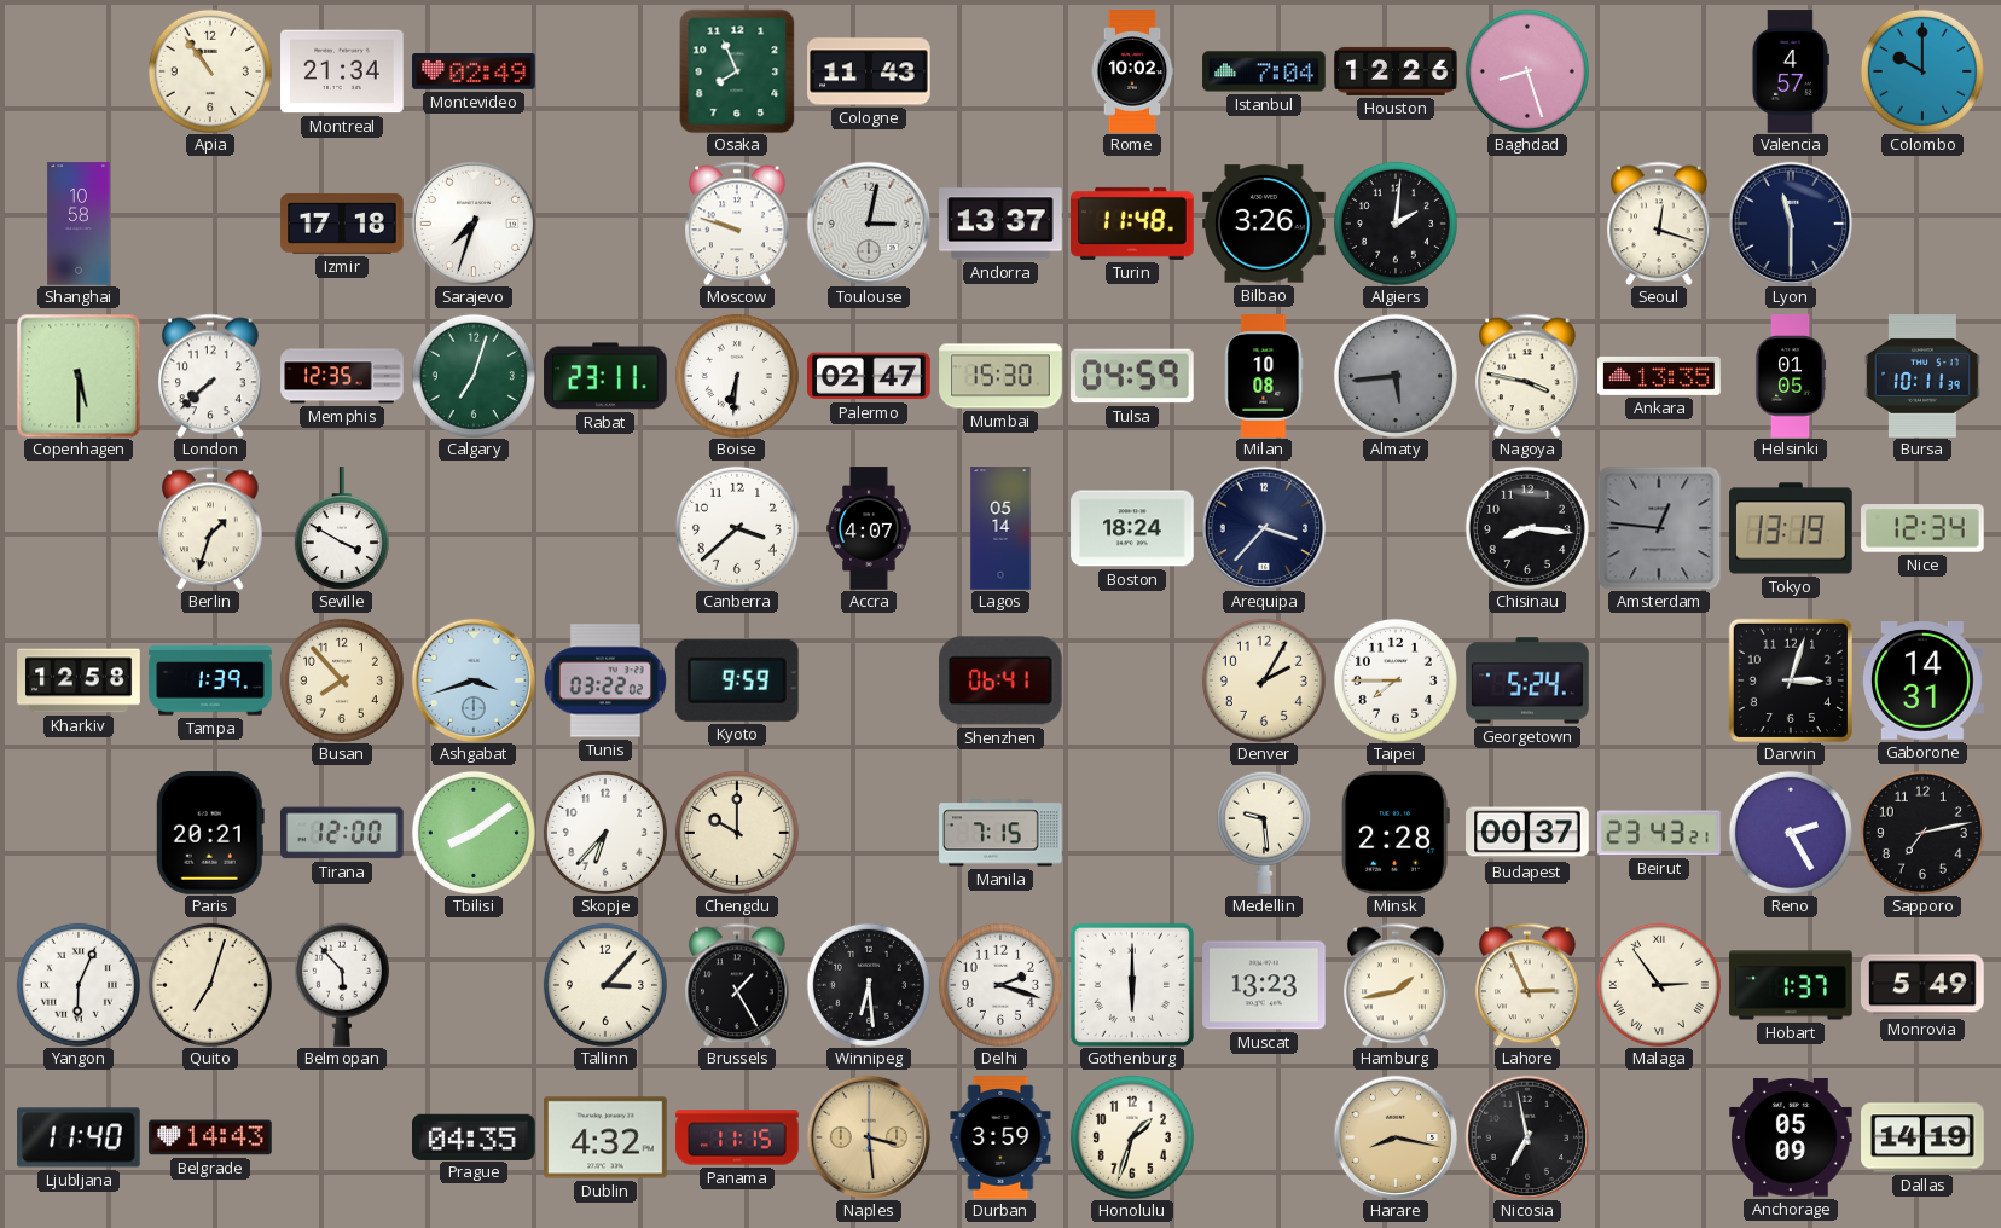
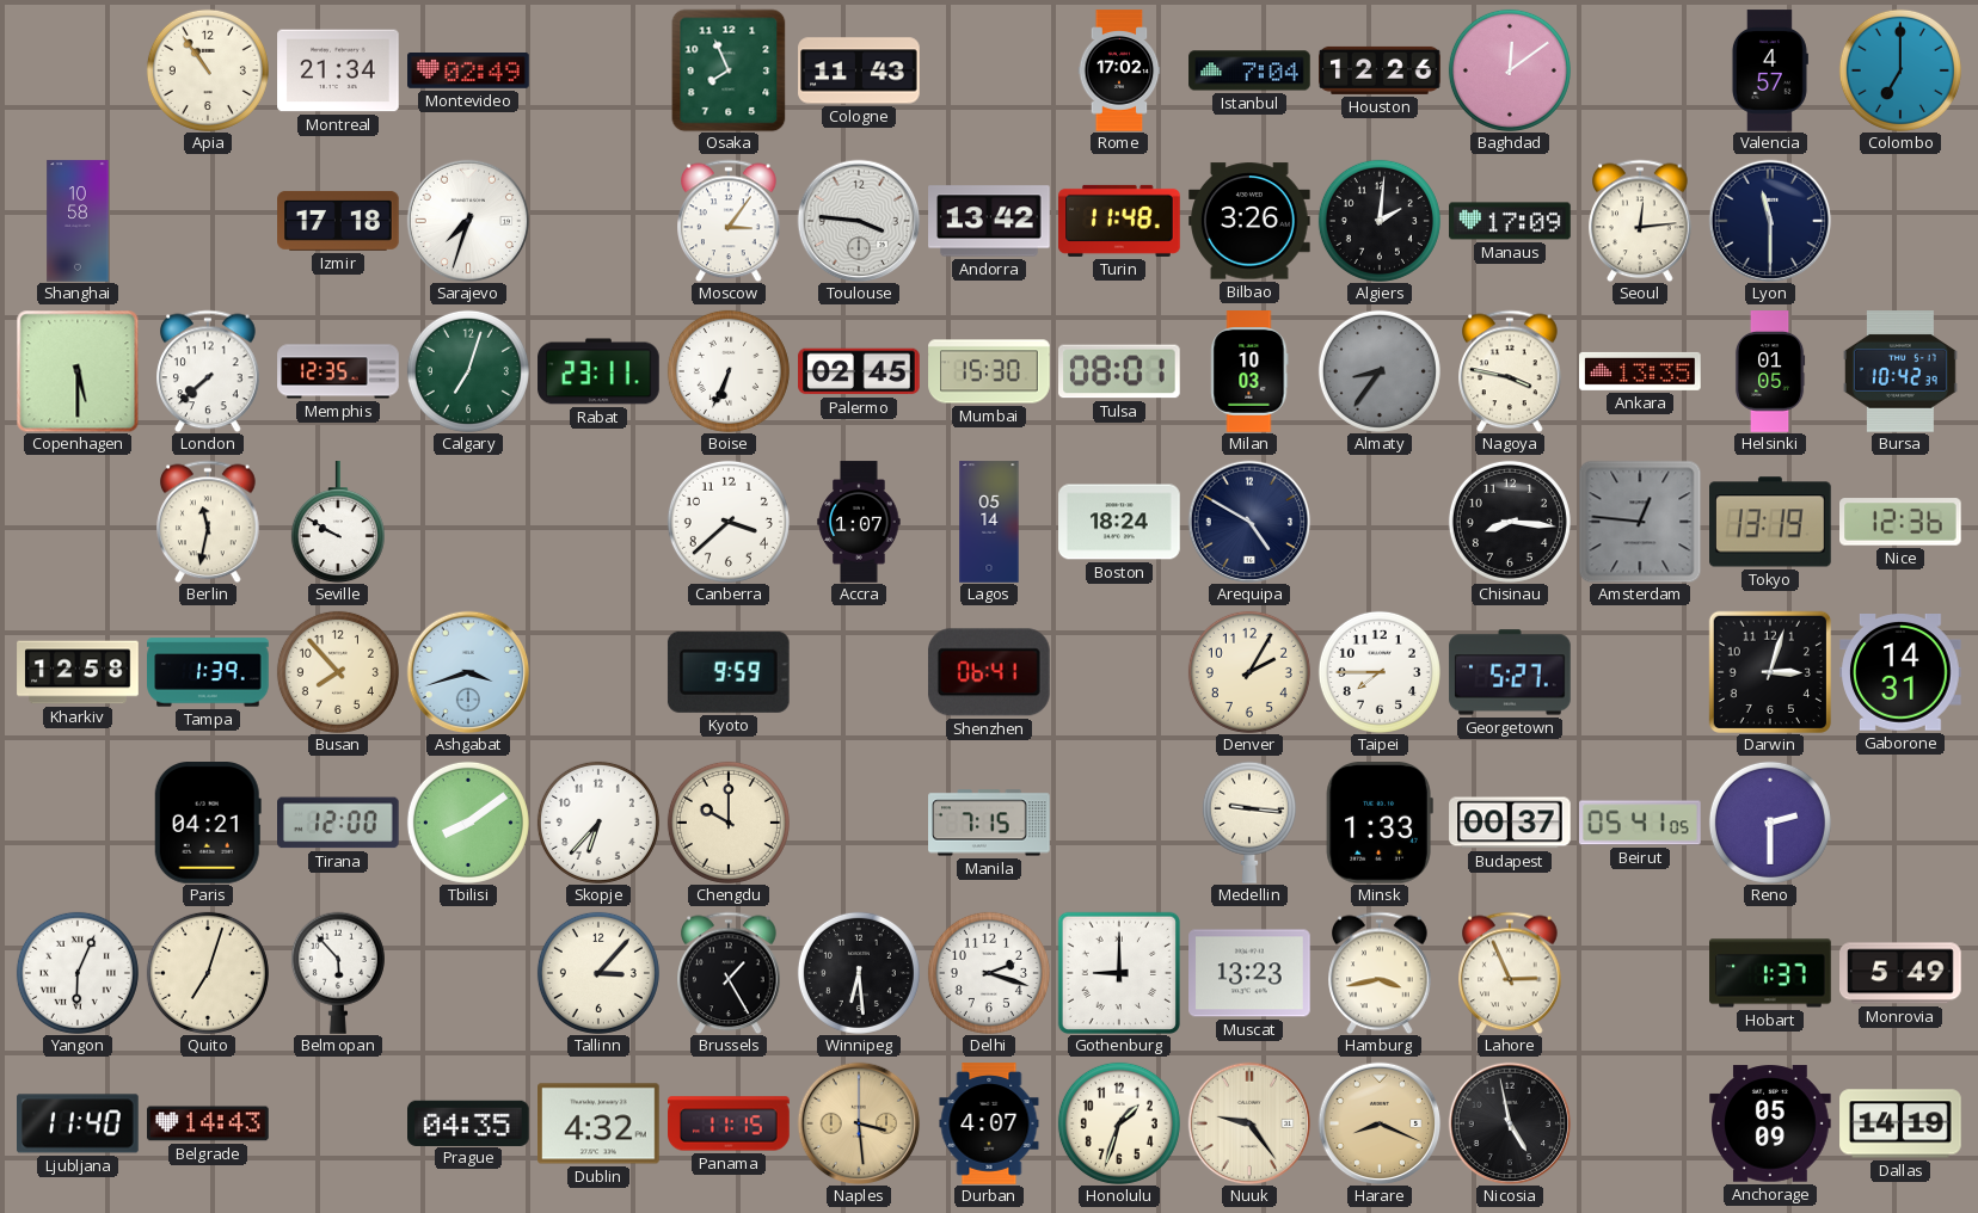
Rome: 10:02 -> 17:02
Baghdad: 8:27 -> 12:09
Colombo: 10:00 -> 7:00
Moscow: 9:48 -> 3:06
Toulouse: 3:02 -> 3:46
Andorra: 13:37 -> 13:42
Manaus: none -> 17:09
Seoul: 12:18 -> 12:14
Boise: 6:31 -> 6:34
Palermo: 02:47 -> 02:45
Tulsa: 04:59 -> 08:01
Milan: 10:08 -> 10:03
Almaty: 5:44 -> 8:36
Bursa: 10:11 -> 10:42
Berlin: 1:33 -> 11:32
Seville: 3:50 -> 9:50
Accra: 4:07 -> 1:07
Arequipa: 3:37 -> 4:50
Nice: 12:34 -> 12:36
Tunis: 03:22 -> none
Georgetown: 5:24 -> 5:27
Paris: 20:21 -> 04:21
Medellin: 9:29 -> 9:16
Minsk: 2:28 -> 1:33
Beirut: 23:43 -> 05:41
Reno: 2:25 -> 2:30
Sapporo: 7:13 -> none
Gothenburg: 6:00 -> 9:00
Hamburg: 1:43 -> 3:43
Malaga: 2:54 -> none
Durban: 3:59 -> 4:07
Nuuk: none -> 9:24
Harare: 8:17 -> 8:19
Nicosia: 6:58 -> 4:58
